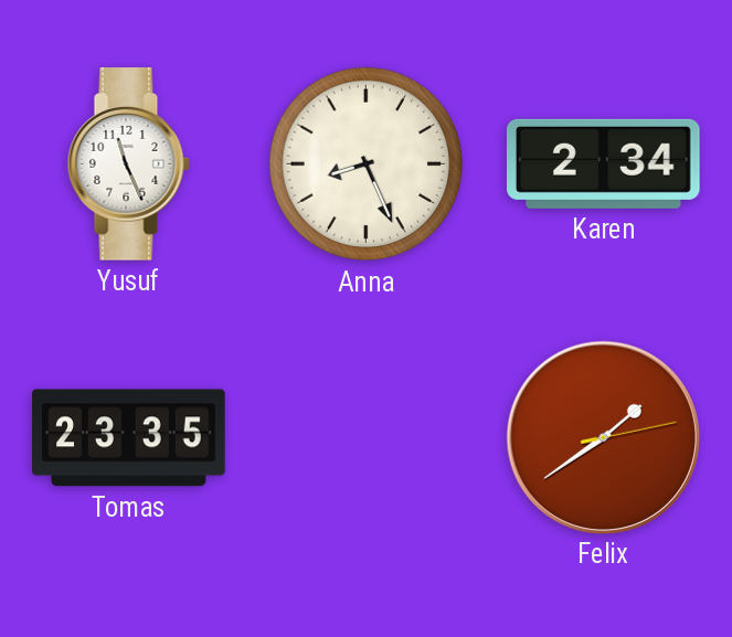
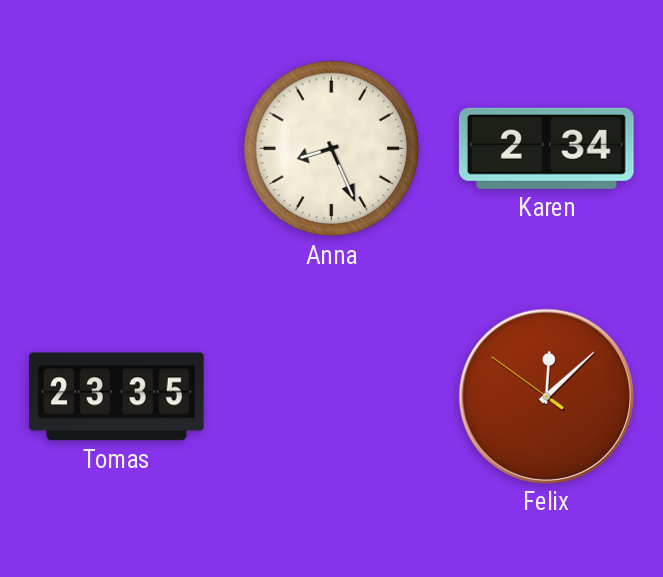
Yusuf: 11:26 -> none
Felix: 1:39 -> 12:07
